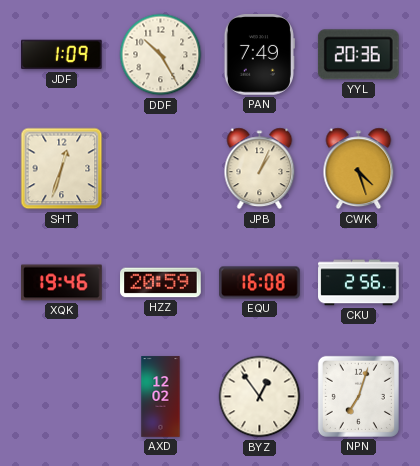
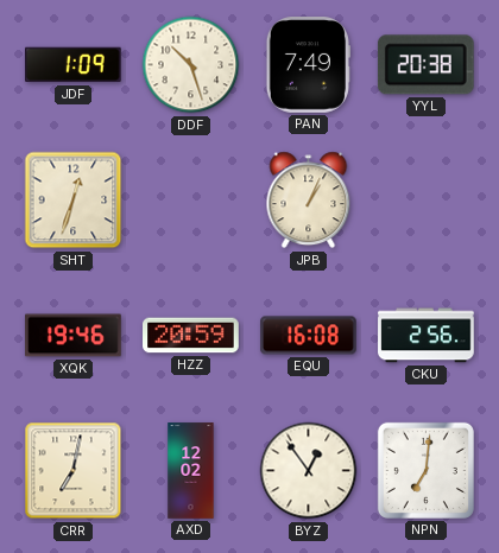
DDF: 10:25 -> 10:27
YYL: 20:36 -> 20:38
CWK: 4:27 -> none
CRR: none -> 7:02
NPN: 7:03 -> 7:01
